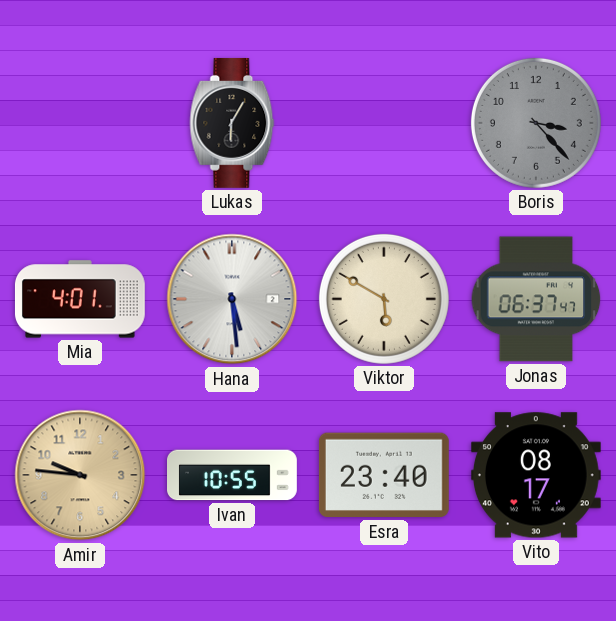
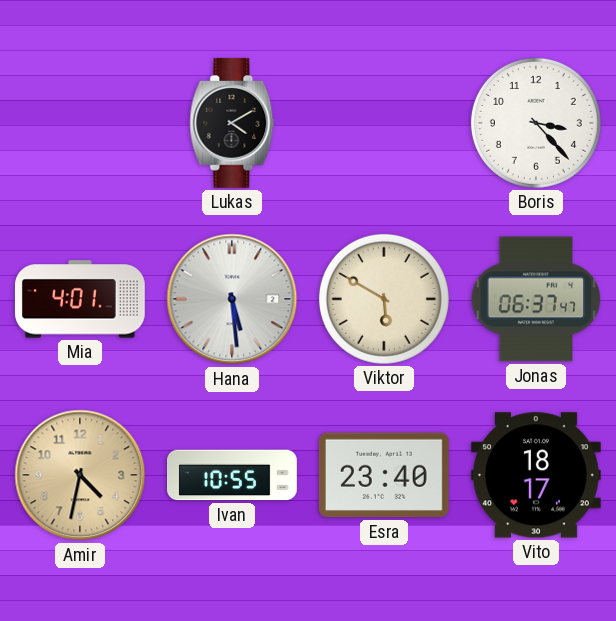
Lukas: 6:05 -> 4:10
Boris dial: grey -> white
Amir: 9:46 -> 4:32
Vito: 08:17 -> 18:17
